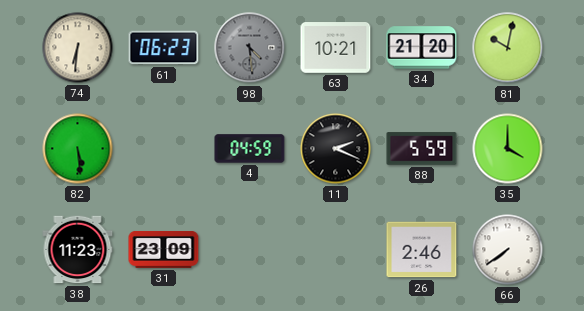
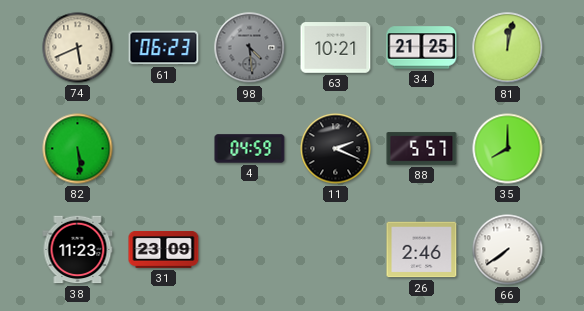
74: 6:31 -> 5:41
34: 21:20 -> 21:25
81: 10:02 -> 12:02
88: 5:59 -> 5:57
35: 4:00 -> 8:00
